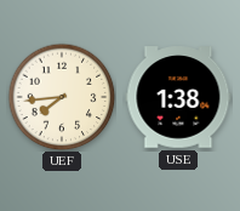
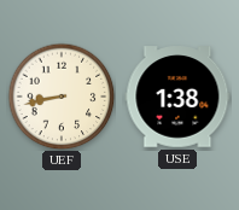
UEF: 7:44 -> 8:43
